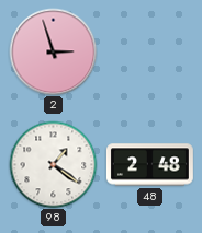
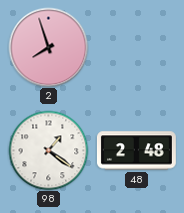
2: 2:57 -> 7:57
